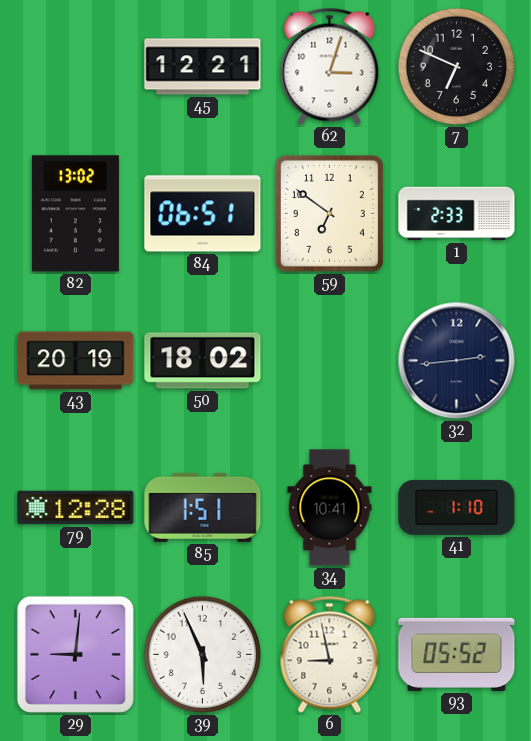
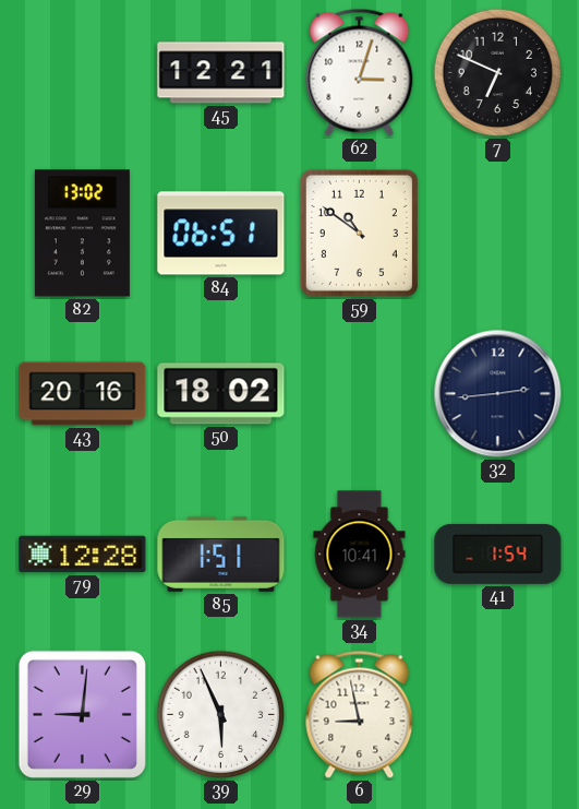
59: 6:51 -> 10:51
1: 2:33 -> none
43: 20:19 -> 20:16
41: 1:10 -> 1:54
93: 05:52 -> none
